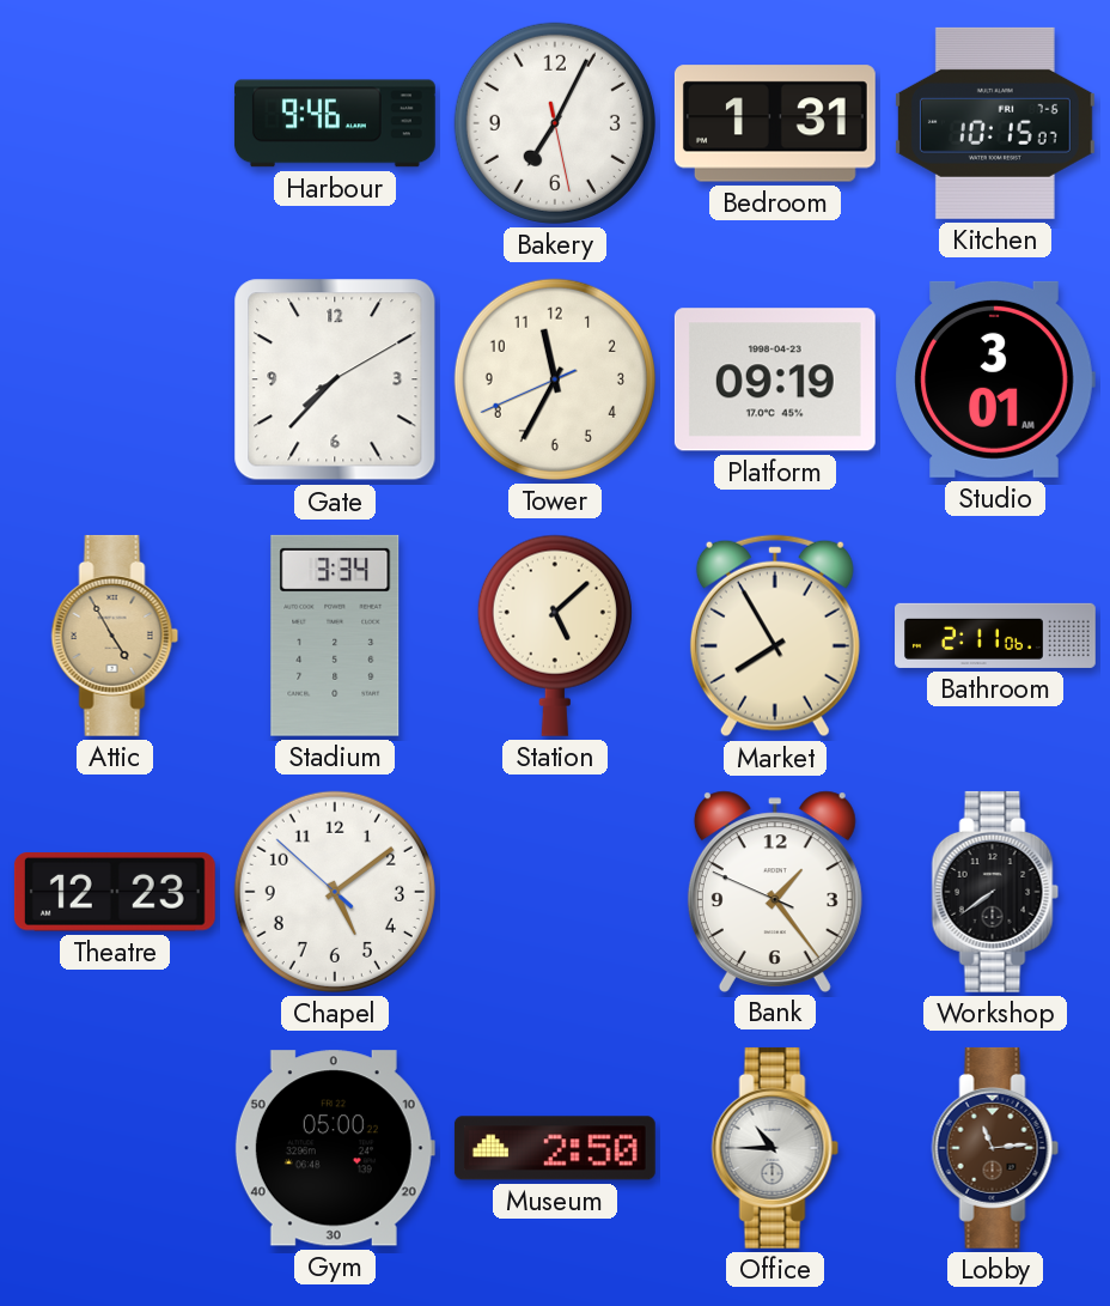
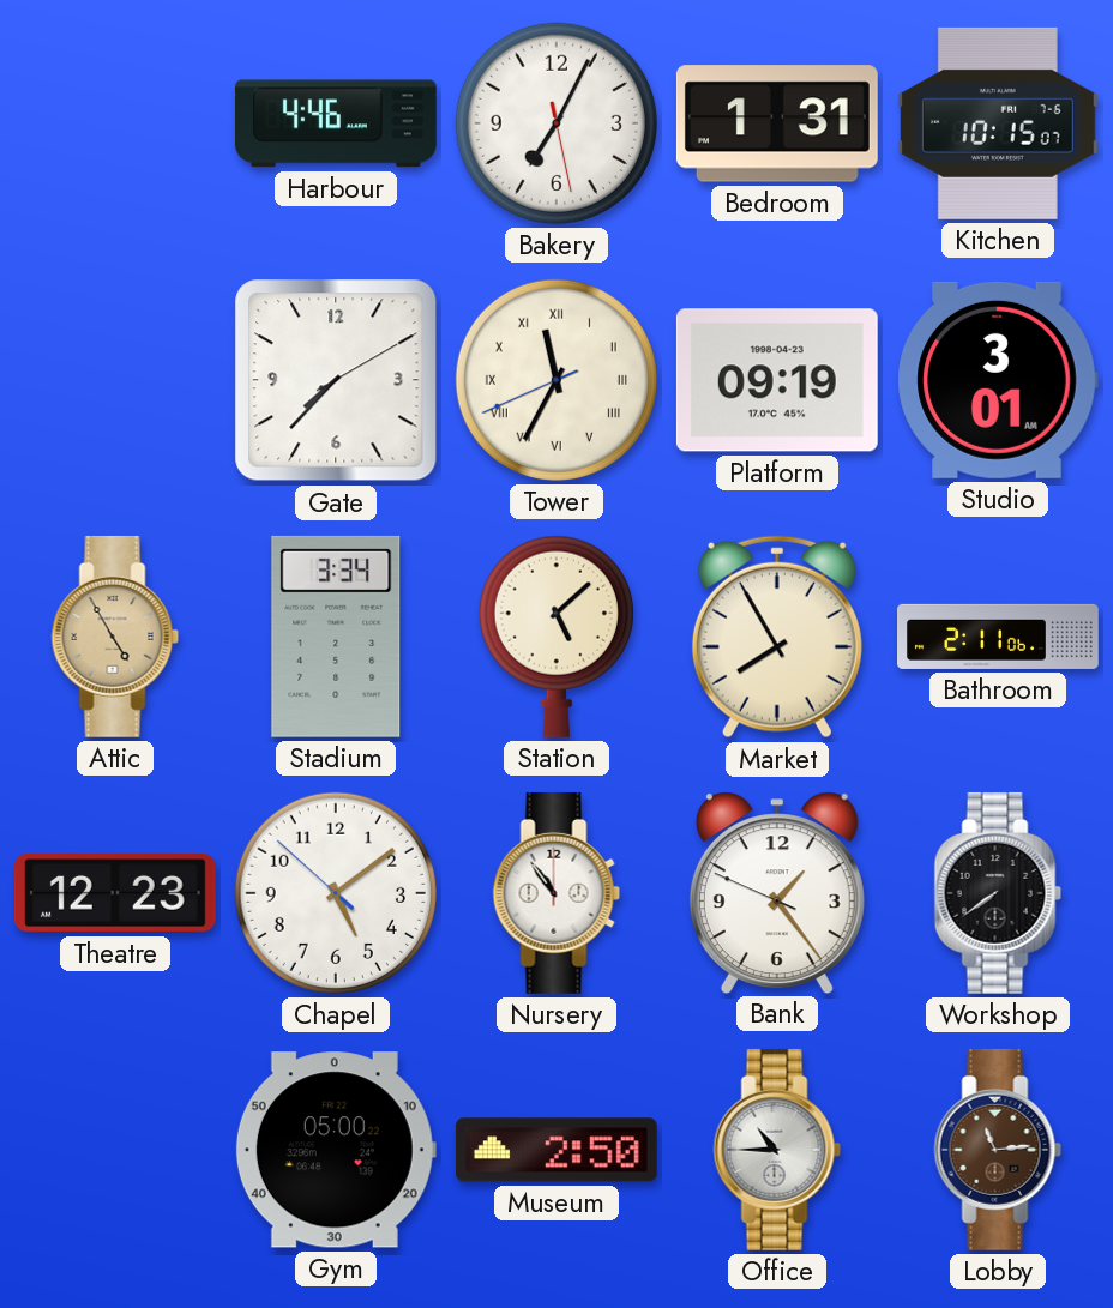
Harbour: 9:46 -> 4:46
Tower numerals: Arabic -> Roman
Nursery: none -> 10:54
